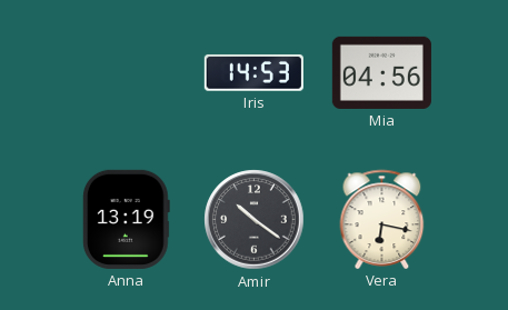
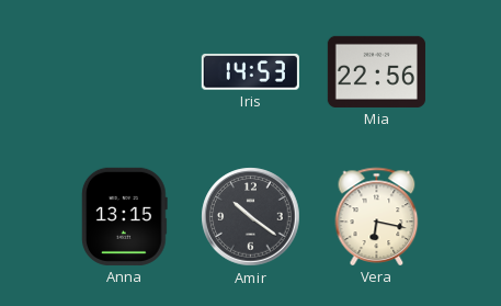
Mia: 04:56 -> 22:56
Anna: 13:19 -> 13:15
